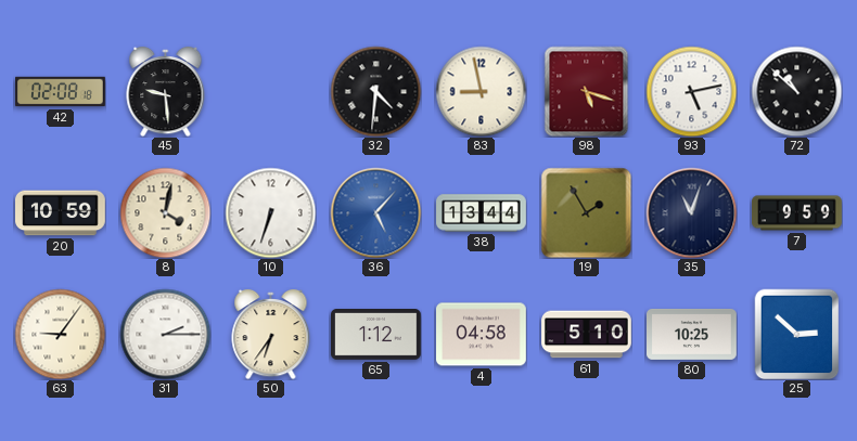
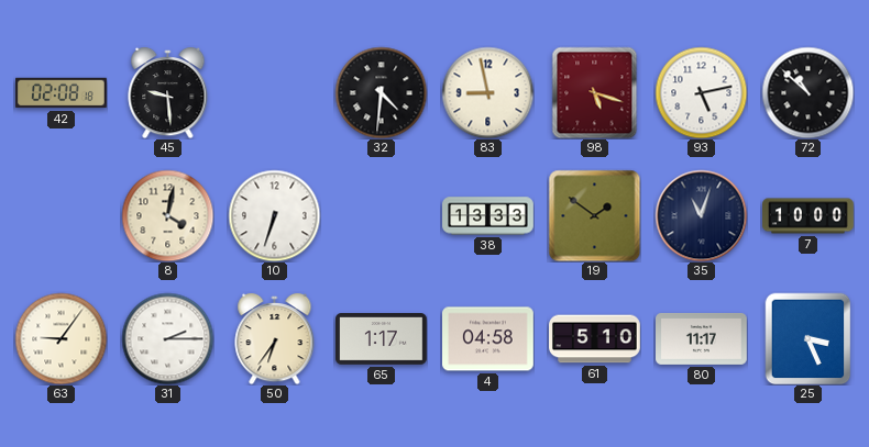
20: 10:59 -> none
36: 5:07 -> none
38: 13:44 -> 13:33
19: 1:55 -> 1:51
7: 9:59 -> 10:00
65: 1:12 -> 1:17
80: 10:25 -> 11:17
25: 2:52 -> 3:26
